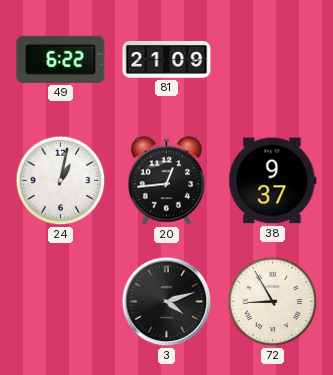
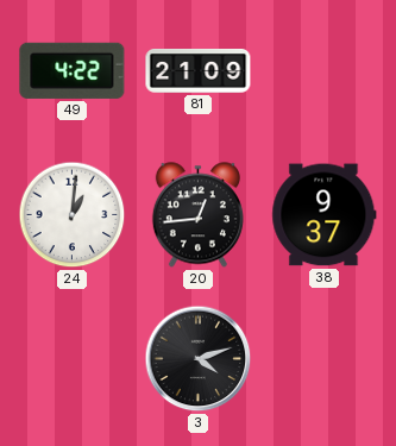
49: 6:22 -> 4:22
24: 1:02 -> 1:01
72: 8:55 -> none
